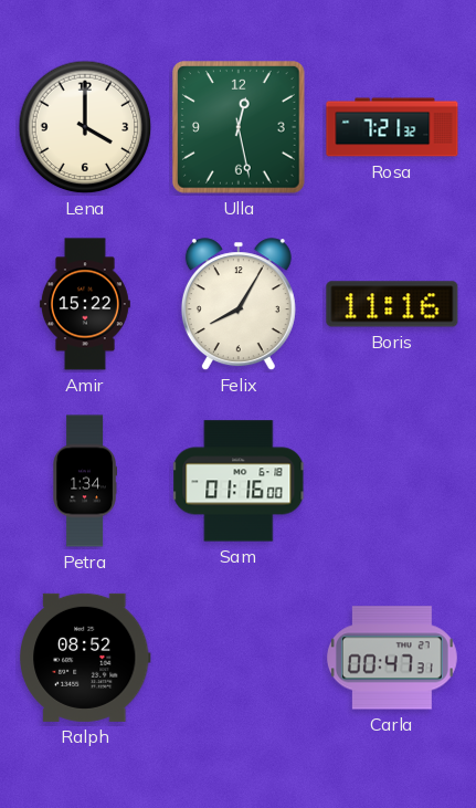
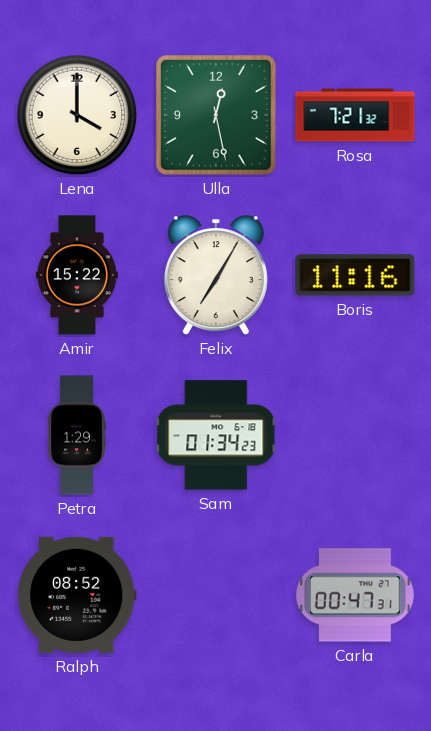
Felix: 8:05 -> 7:05
Petra: 1:34 -> 1:29
Sam: 01:16 -> 01:34
